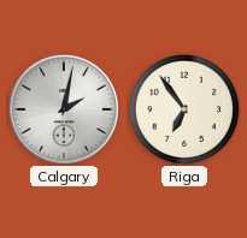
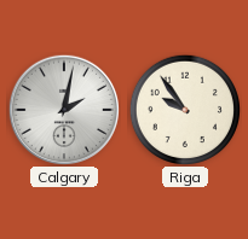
Riga: 6:54 -> 9:54
